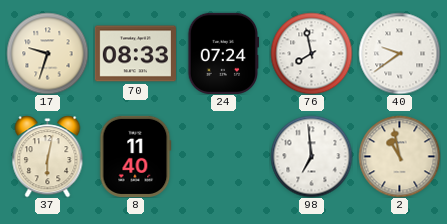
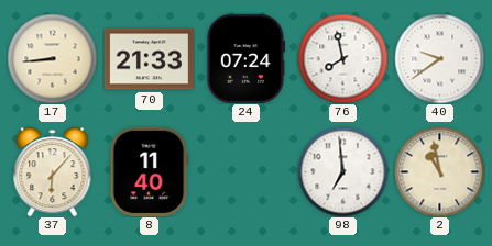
17: 9:33 -> 8:44
70: 08:33 -> 21:33
37: 6:02 -> 6:07
